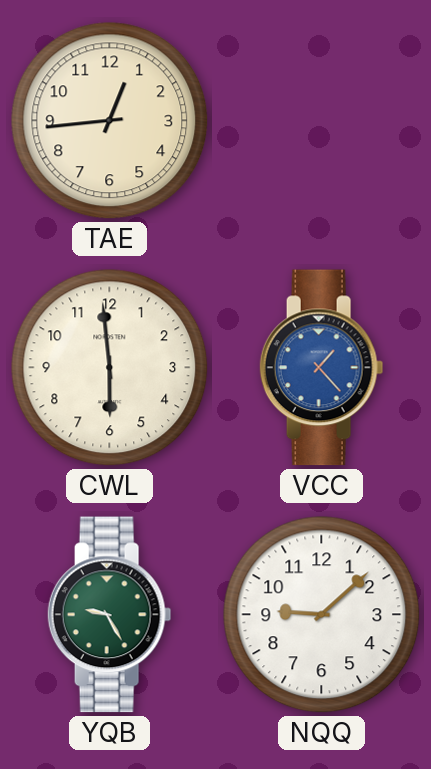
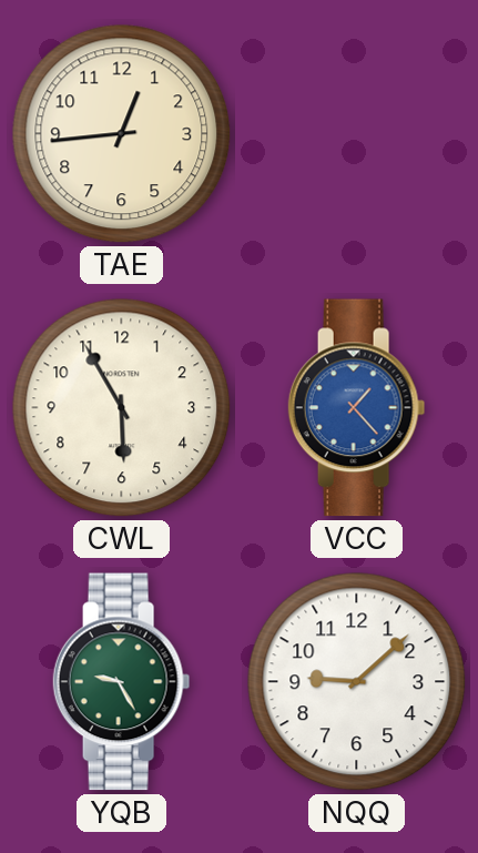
CWL: 5:59 -> 5:55
